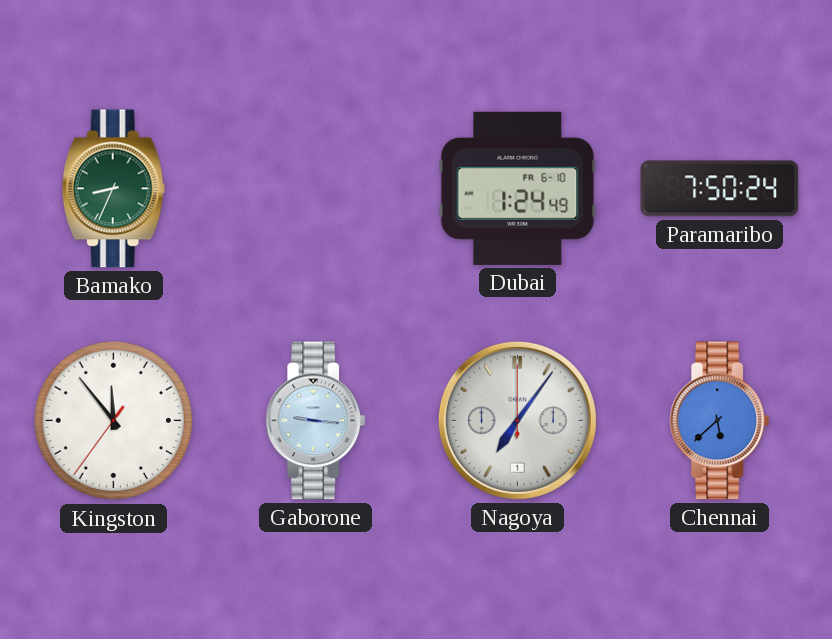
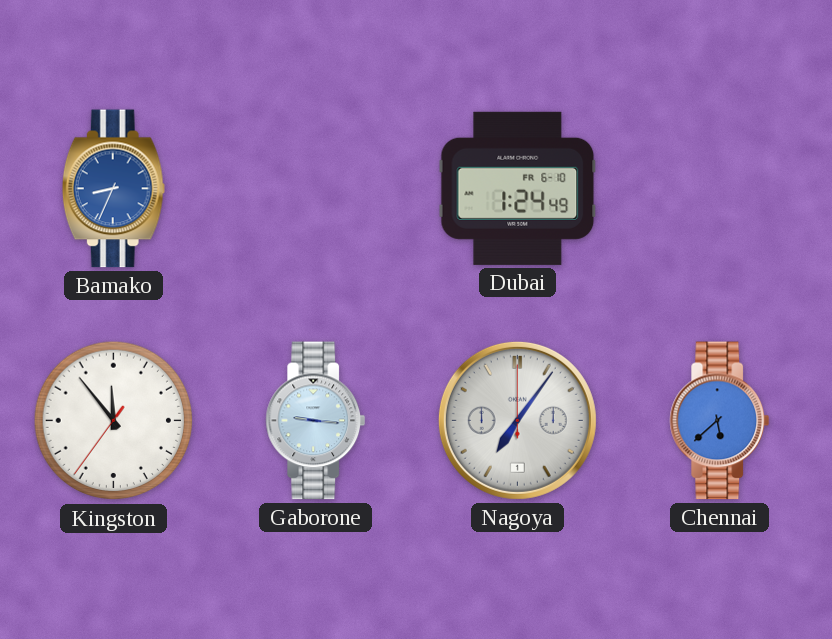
Bamako dial: green -> blue
Paramaribo: 7:50 -> none
